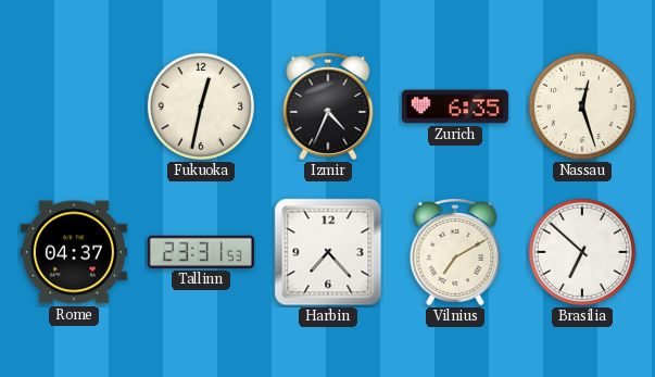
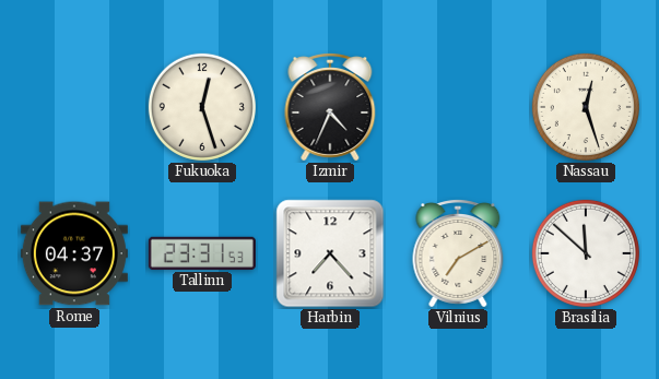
Fukuoka: 12:32 -> 12:27
Zurich: 6:35 -> none
Brasilia: 6:52 -> 11:52
